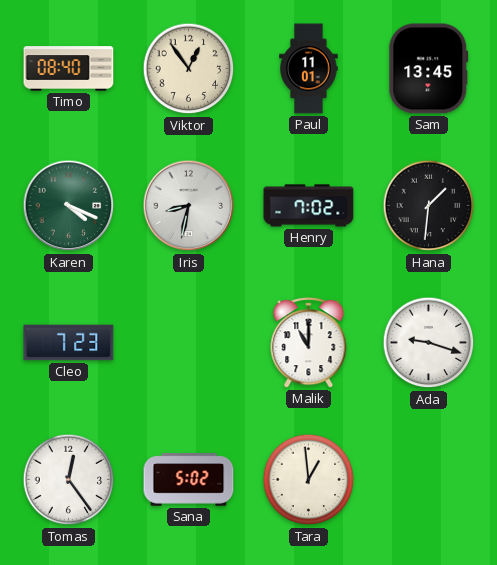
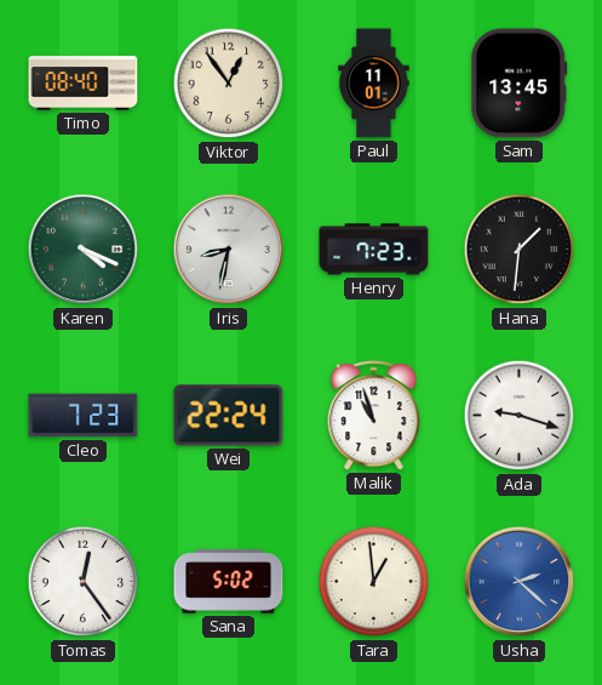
Henry: 7:02 -> 7:23
Wei: none -> 22:24
Malik: 11:00 -> 10:57
Usha: none -> 2:22
